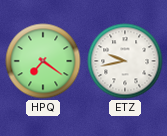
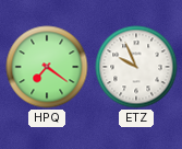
ETZ: 9:43 -> 9:56
